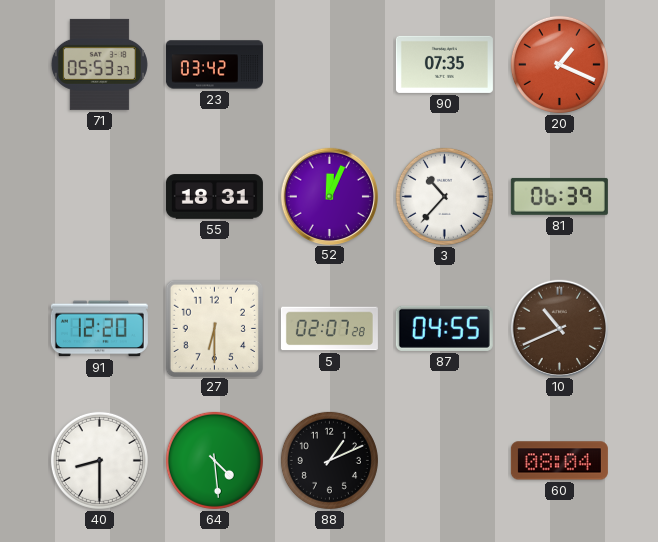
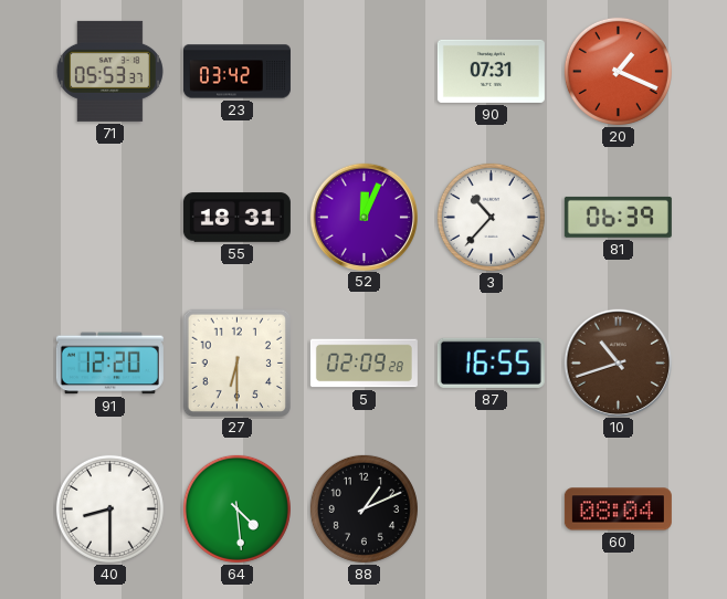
90: 07:35 -> 07:31
5: 02:07 -> 02:09
87: 04:55 -> 16:55
10: 10:41 -> 10:42
